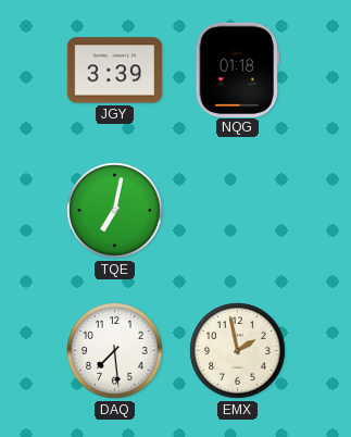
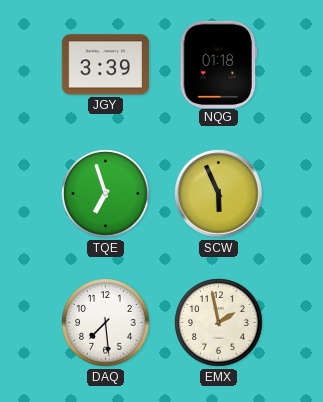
TQE: 7:02 -> 6:57
SCW: none -> 5:56
